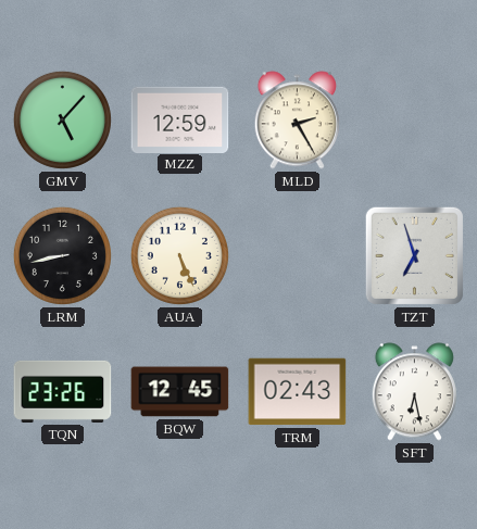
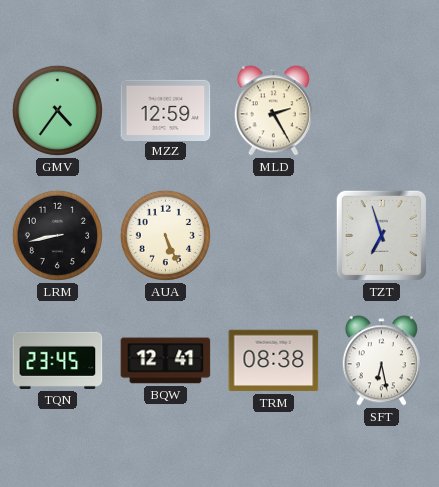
GMV: 5:07 -> 4:36
TQN: 23:26 -> 23:45
BQW: 12:45 -> 12:41
TRM: 02:43 -> 08:38
